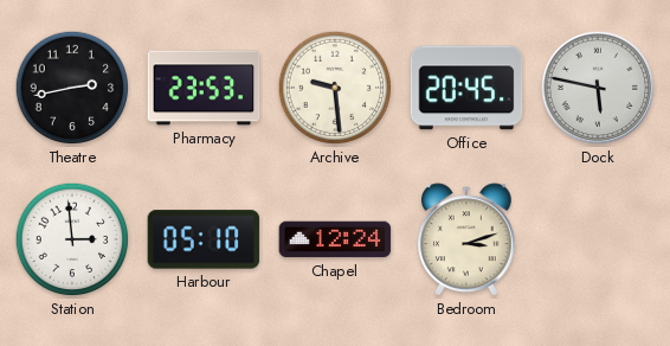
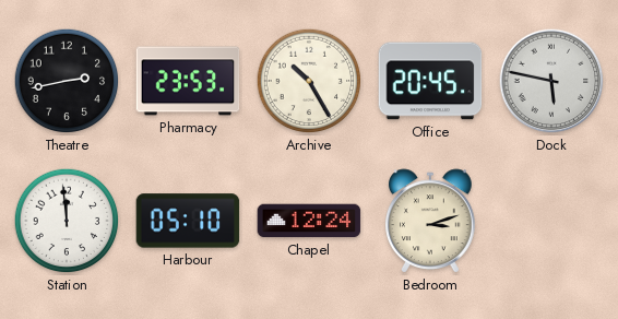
Archive: 9:29 -> 10:25
Station: 2:59 -> 11:59
